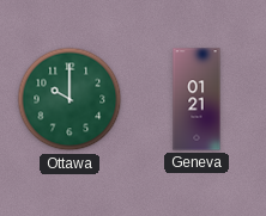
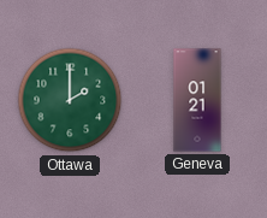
Ottawa: 10:00 -> 2:00
